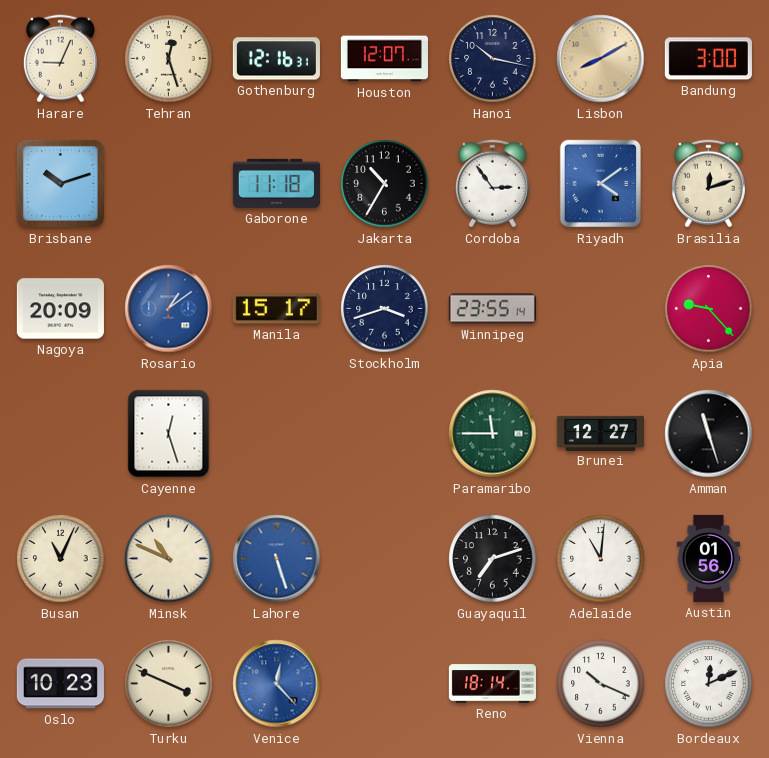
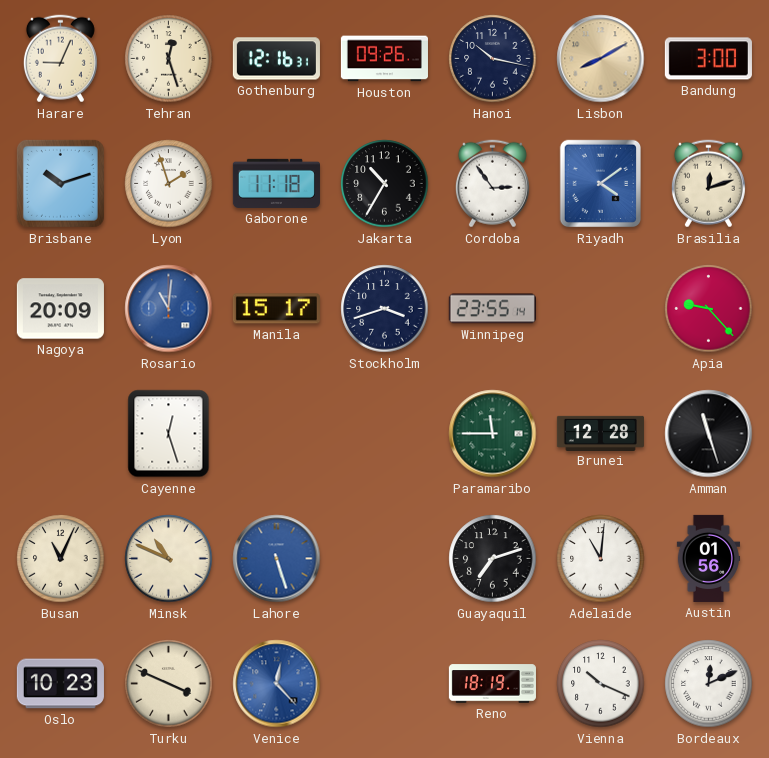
Houston: 12:07 -> 09:26
Lyon: none -> 1:57
Rosario: 1:09 -> 11:01
Brunei: 12:27 -> 12:28
Reno: 18:14 -> 18:19
